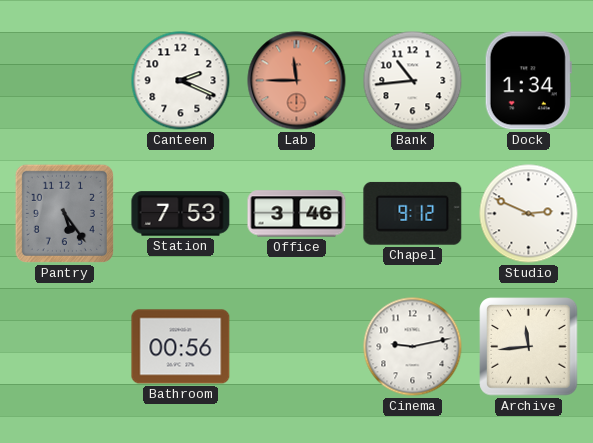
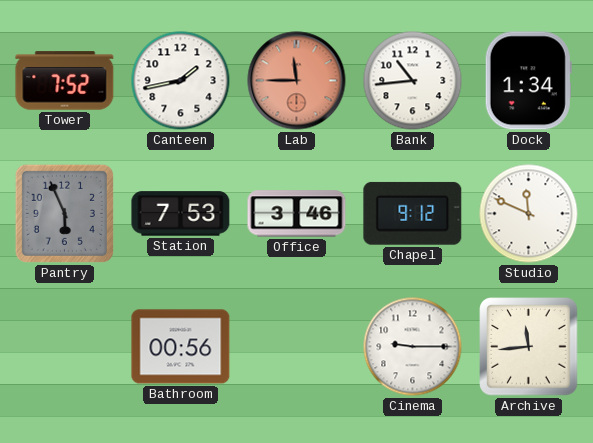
Tower: none -> 7:52
Canteen: 2:19 -> 1:43
Pantry: 5:24 -> 5:56
Studio: 2:49 -> 11:49
Cinema: 9:13 -> 9:15
